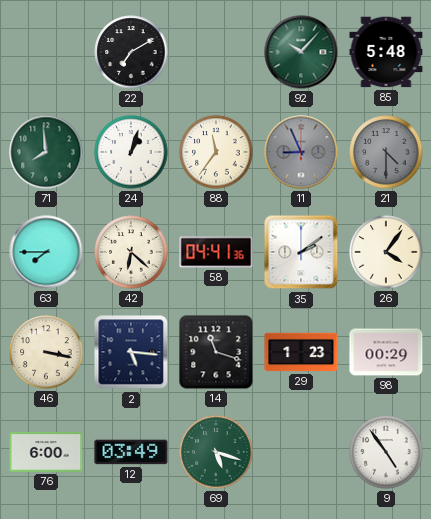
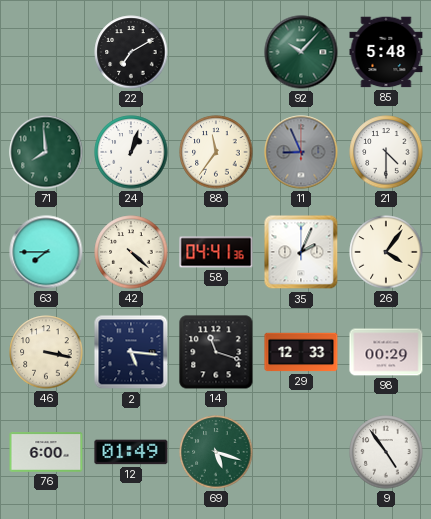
21 dial: grey -> white
42: 6:22 -> 4:22
35: 2:09 -> 2:04
29: 1:23 -> 12:33
12: 03:49 -> 01:49
